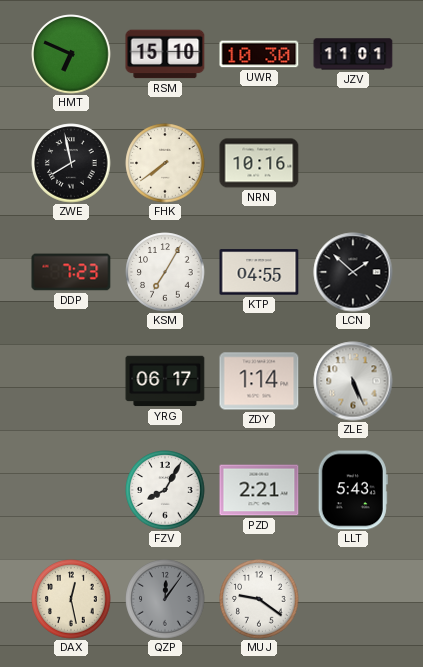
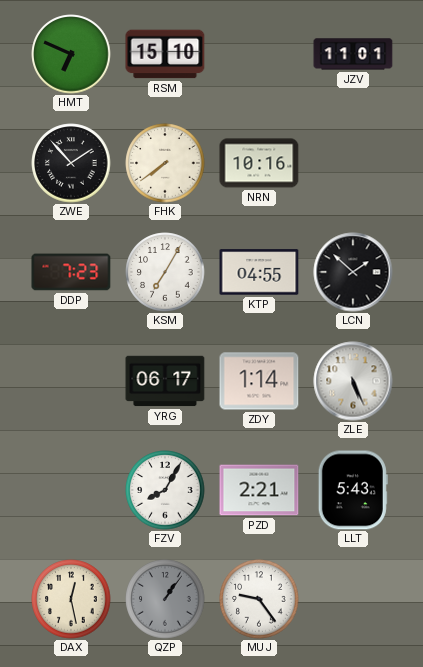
UWR: 10:30 -> none
ZWE: 7:58 -> 1:53
QZP: 12:06 -> 1:06
MUJ: 9:21 -> 9:24
